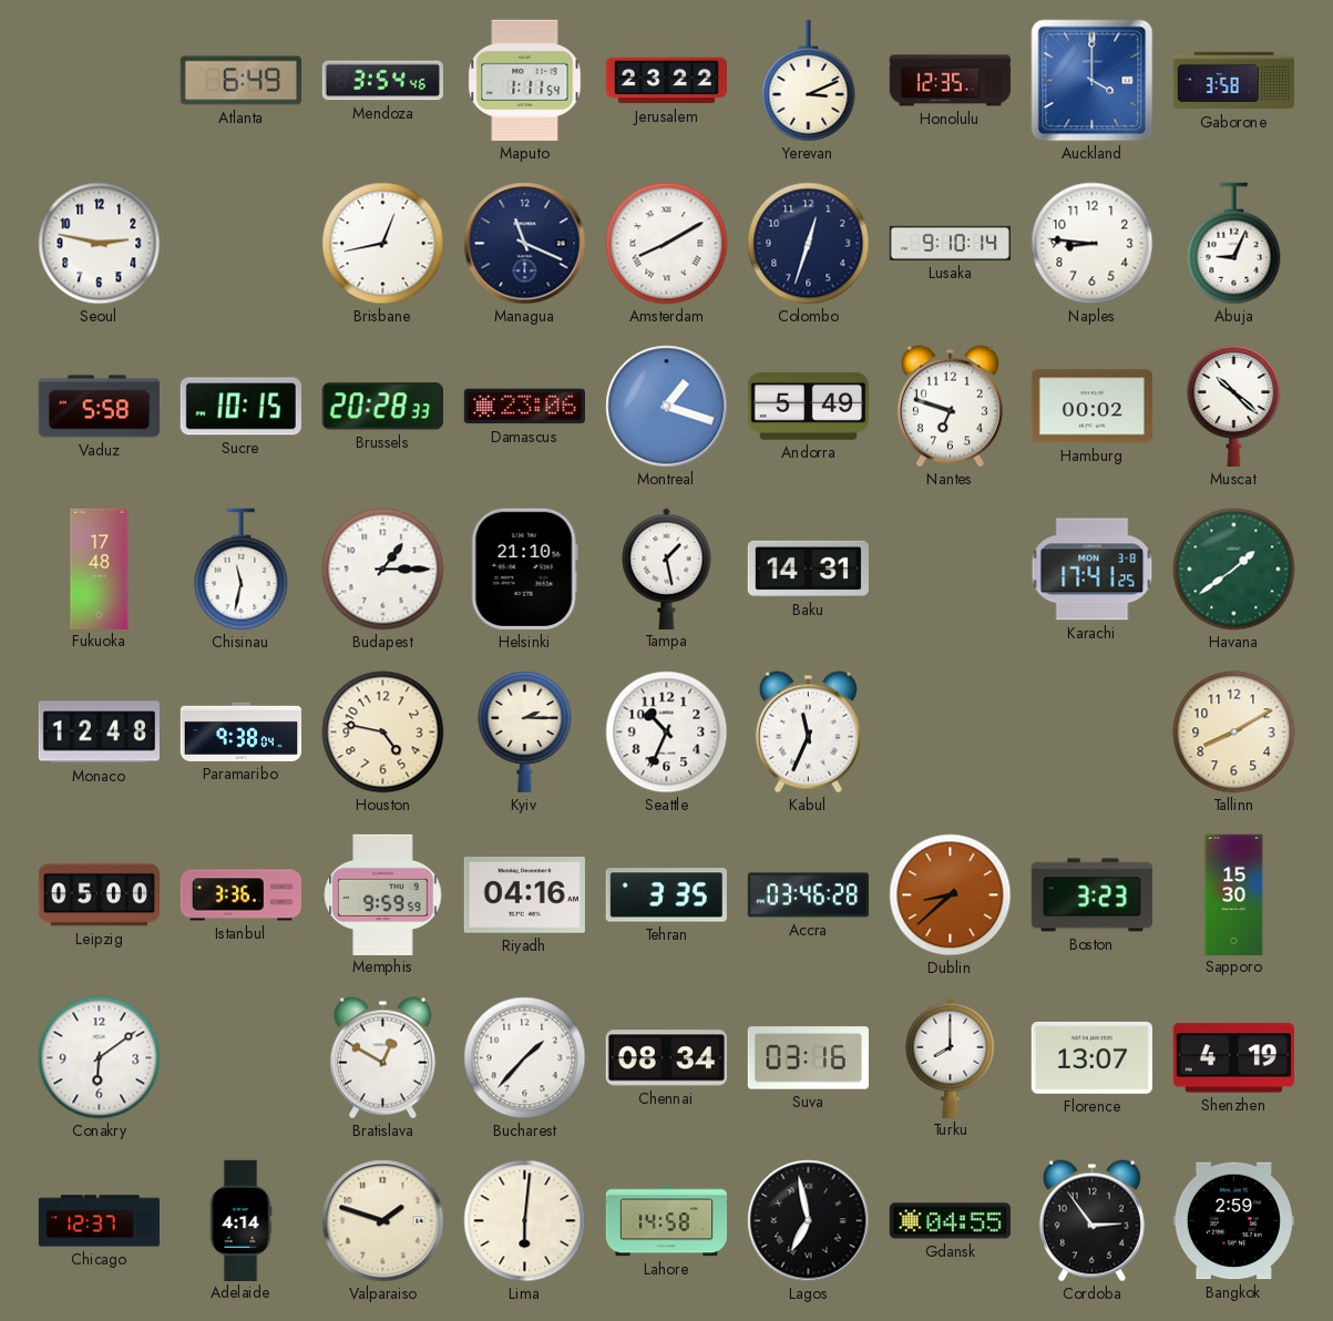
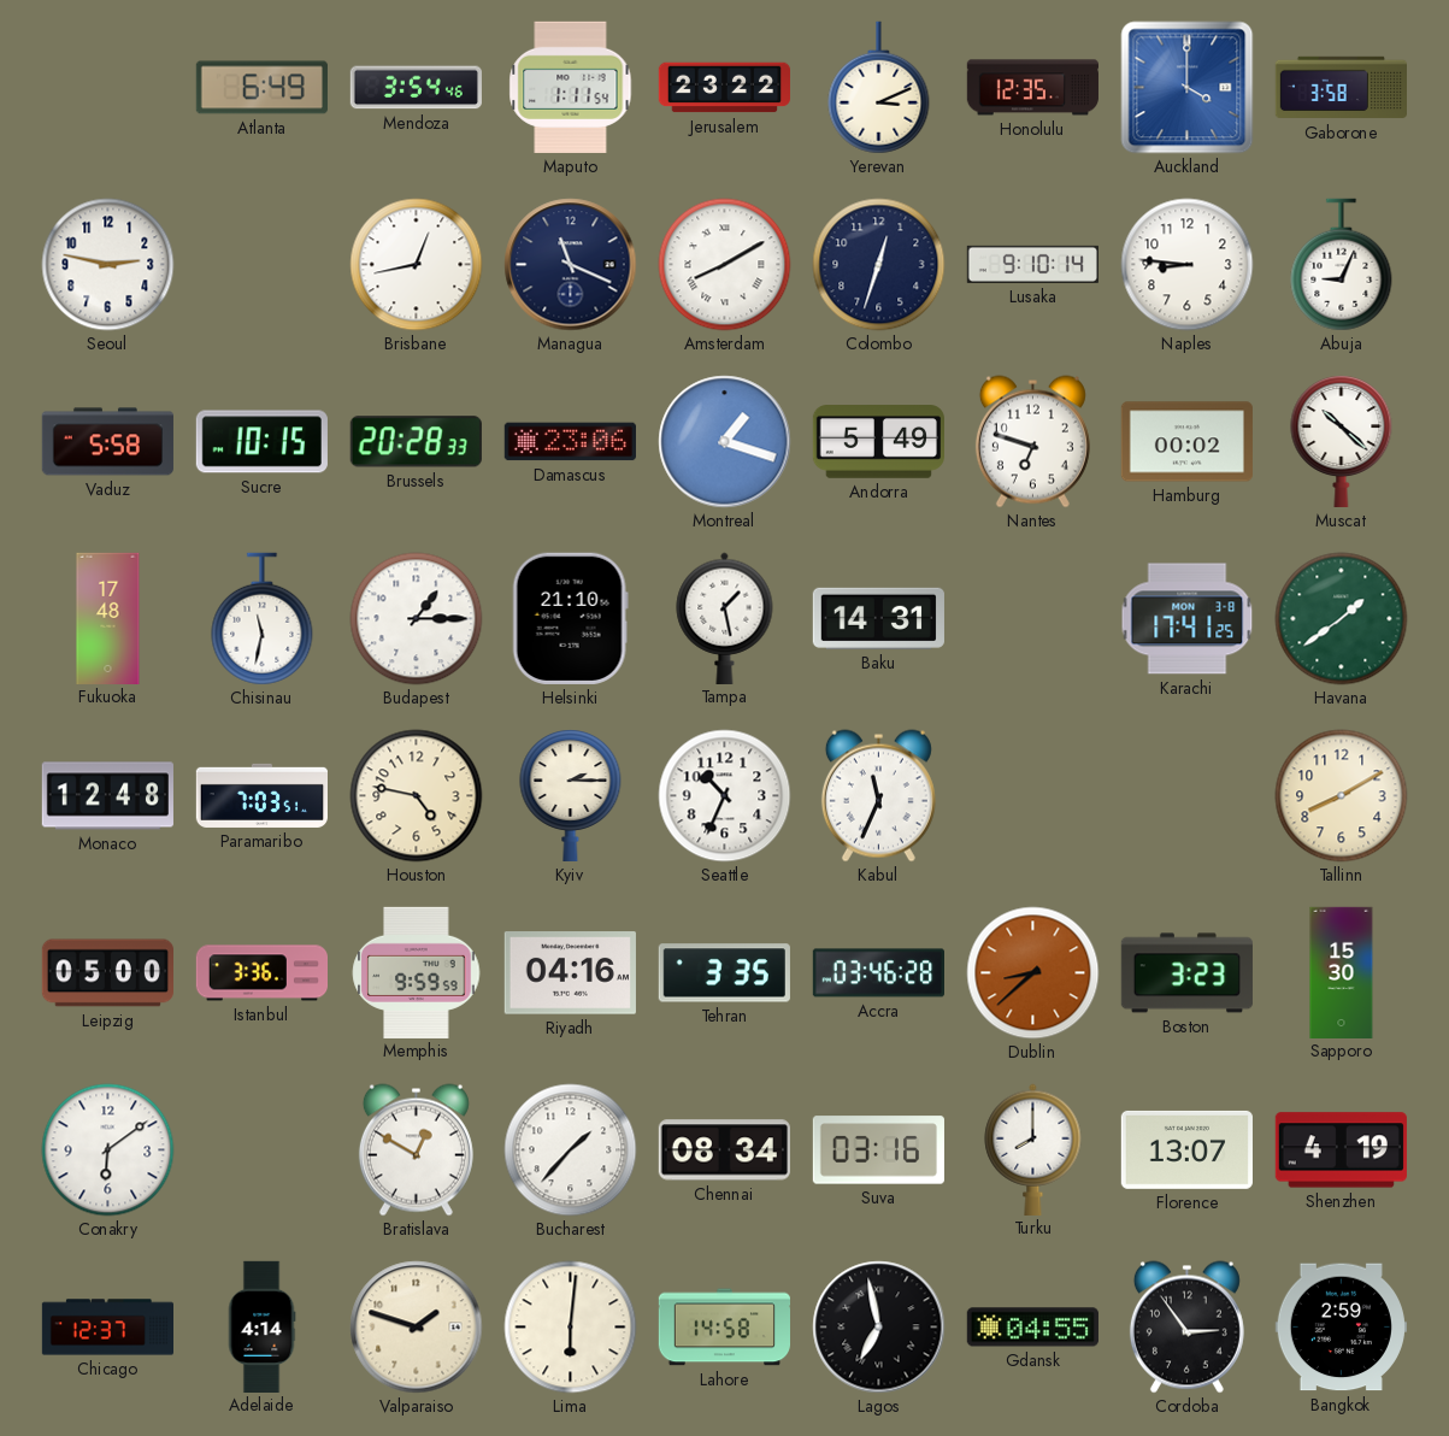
Paramaribo: 9:38 -> 7:03
